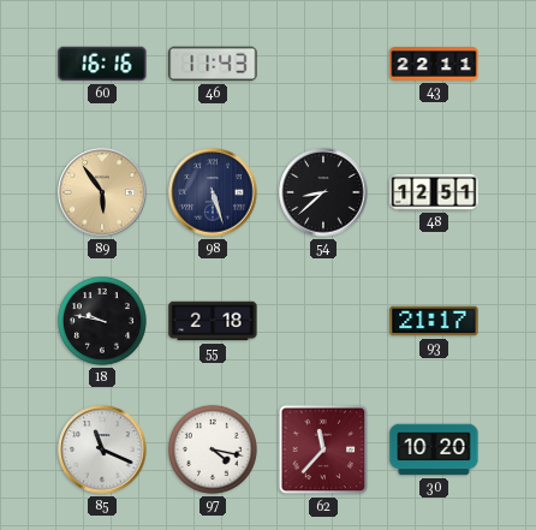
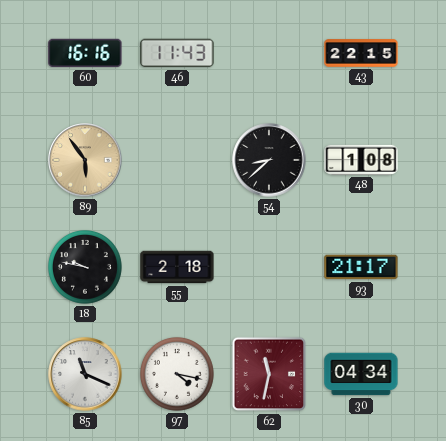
43: 22:11 -> 22:15
98: 5:27 -> none
48: 12:51 -> 1:08
62: 11:37 -> 11:32
30: 10:20 -> 04:34
